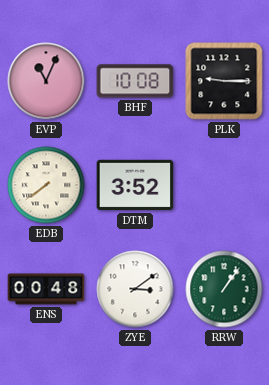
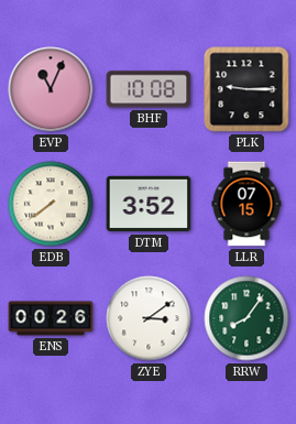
LLR: none -> 07:15
ENS: 00:48 -> 00:26
RRW: 1:06 -> 8:06
